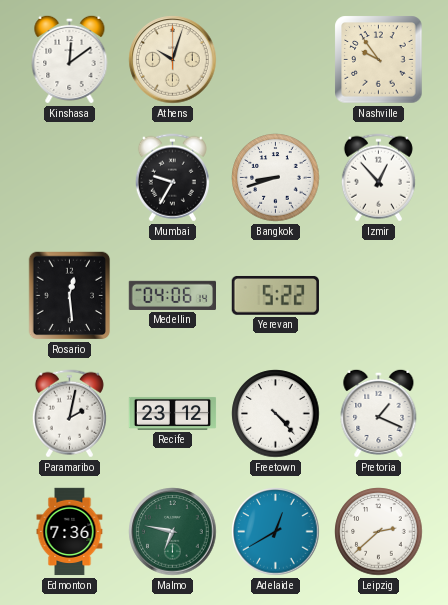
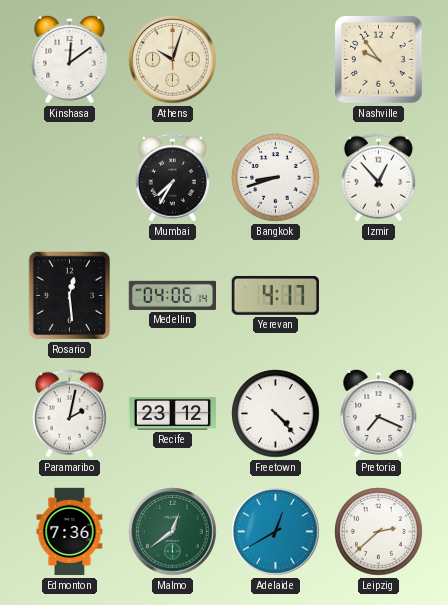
Mumbai: 9:35 -> 7:35
Yerevan: 5:22 -> 4:17
Pretoria: 1:19 -> 7:19
Malmo: 6:47 -> 12:39
